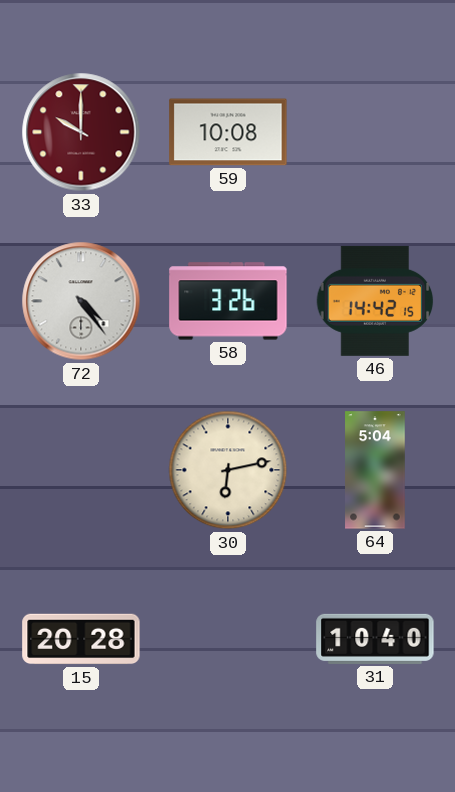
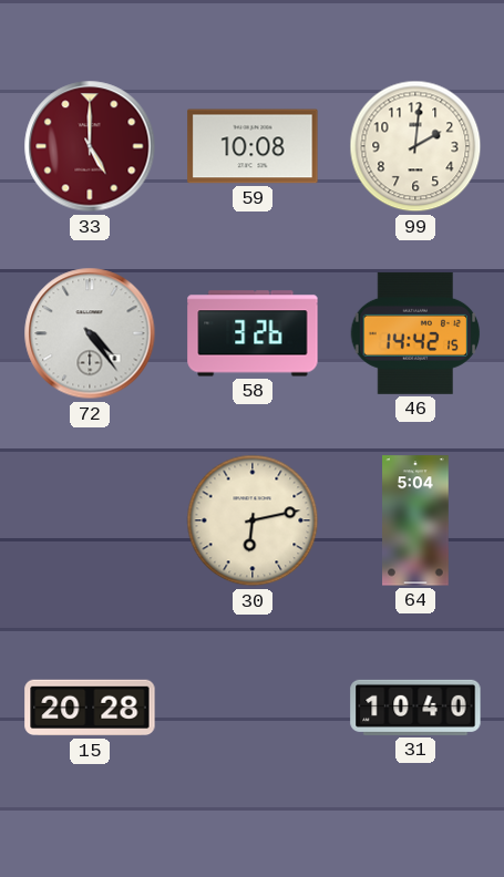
33: 10:00 -> 5:00
99: none -> 2:01
